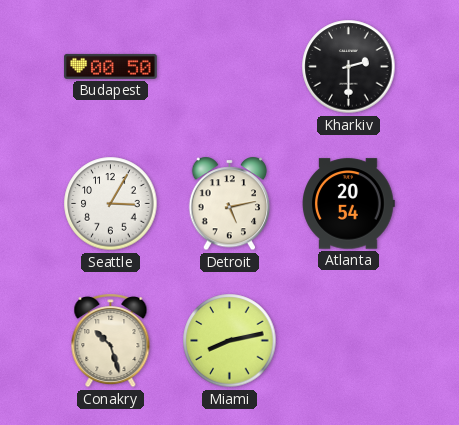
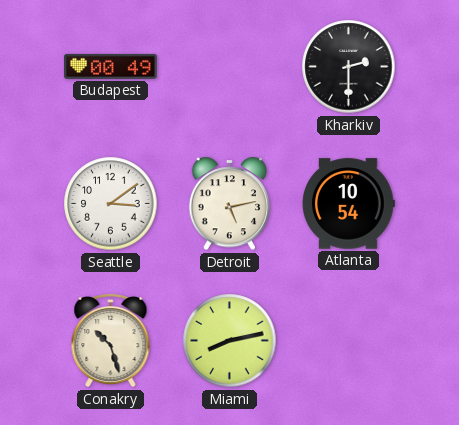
Budapest: 00:50 -> 00:49
Seattle: 3:05 -> 3:09
Atlanta: 20:54 -> 10:54
